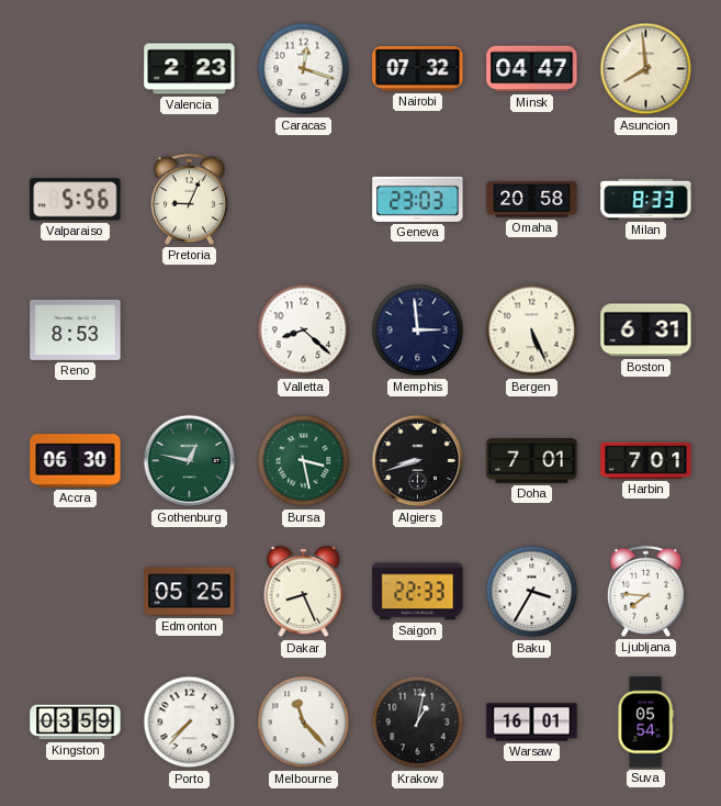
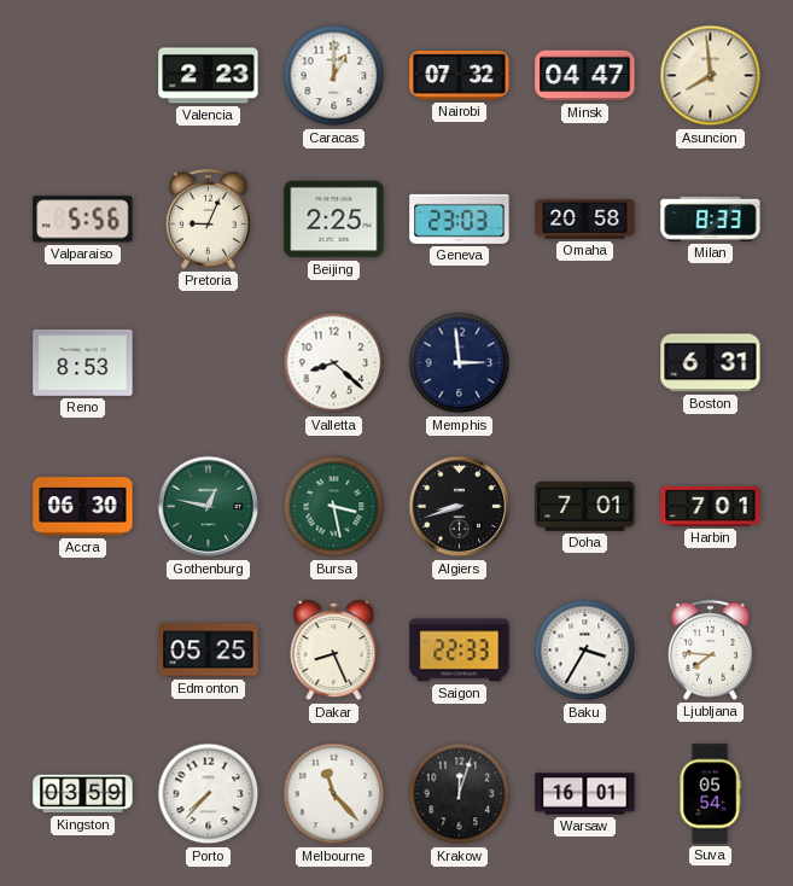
Caracas: 12:18 -> 1:00
Beijing: none -> 2:25
Bergen: 5:26 -> none
Krakow: 1:02 -> 12:03
